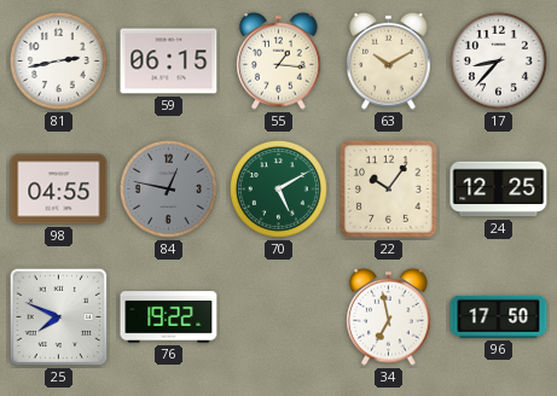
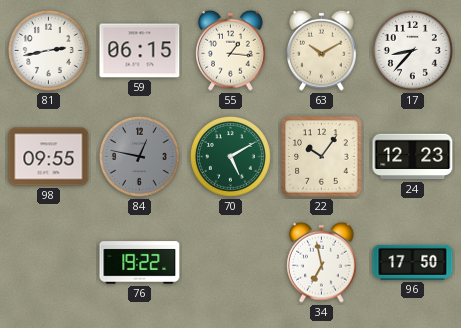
98: 04:55 -> 09:55
24: 12:25 -> 12:23
25: 7:49 -> none
